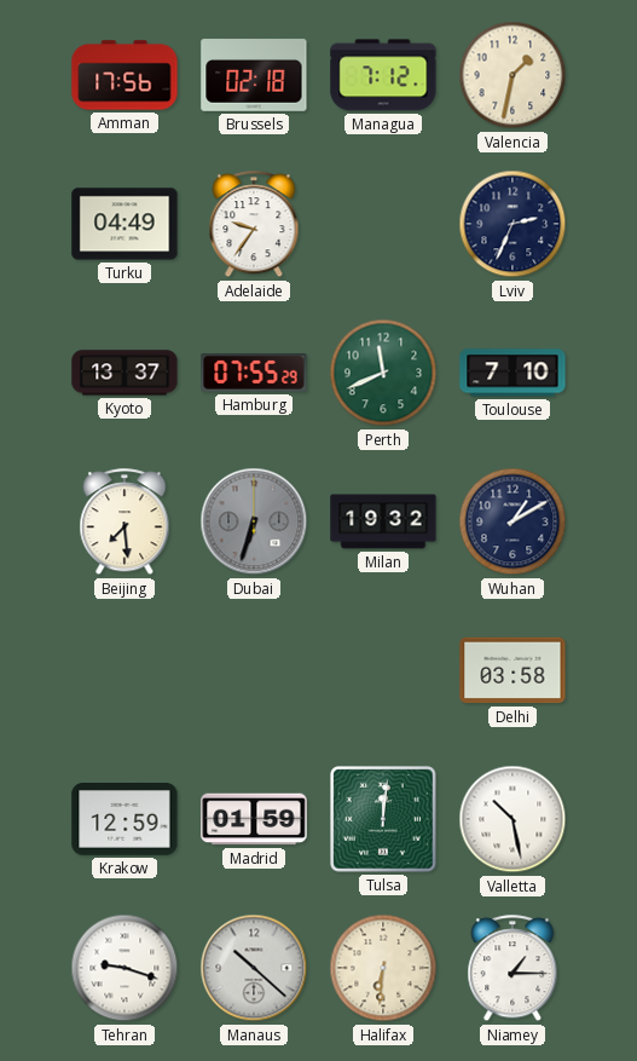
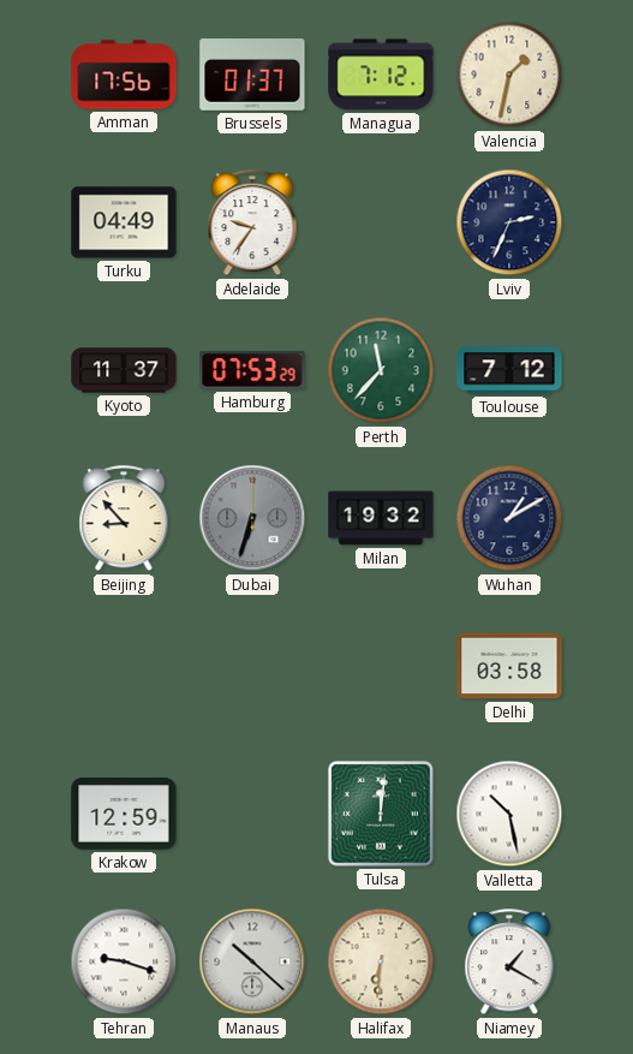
Brussels: 02:18 -> 01:37
Kyoto: 13:37 -> 11:37
Hamburg: 07:55 -> 07:53
Perth: 11:41 -> 11:37
Toulouse: 7:10 -> 7:12
Beijing: 7:29 -> 8:53
Madrid: 01:59 -> none
Niamey: 1:15 -> 1:20
